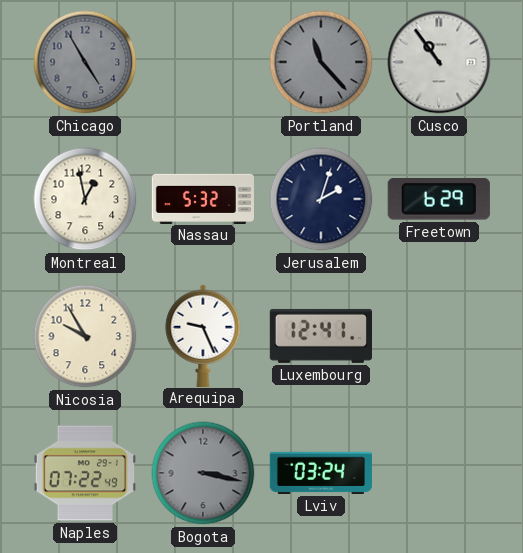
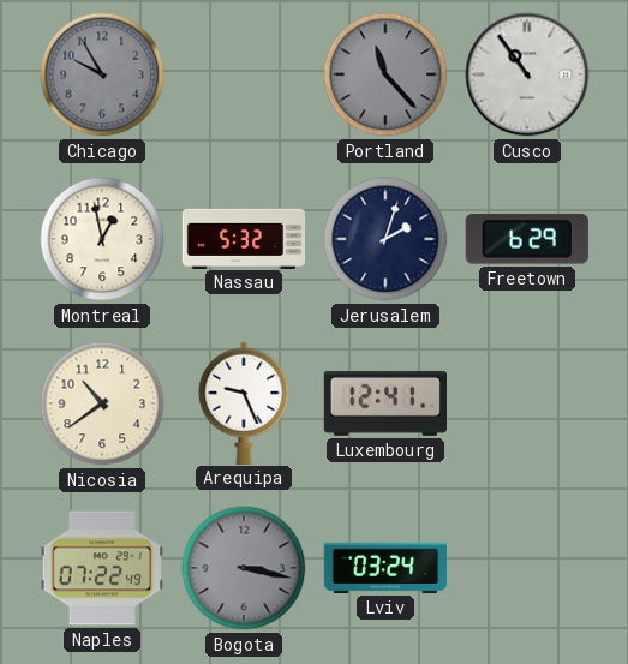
Chicago: 4:55 -> 9:55
Nicosia: 9:55 -> 10:39
